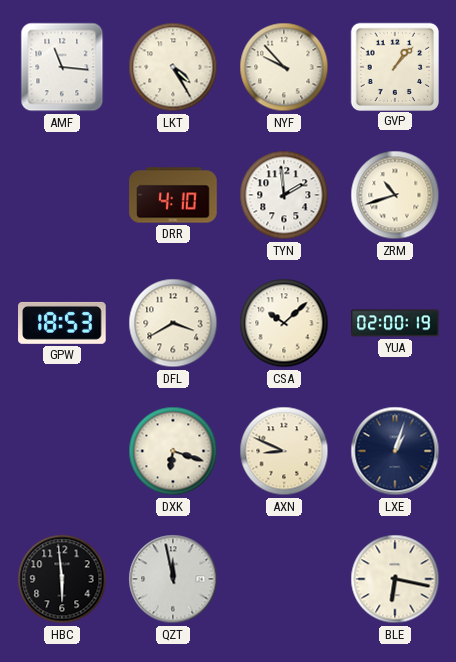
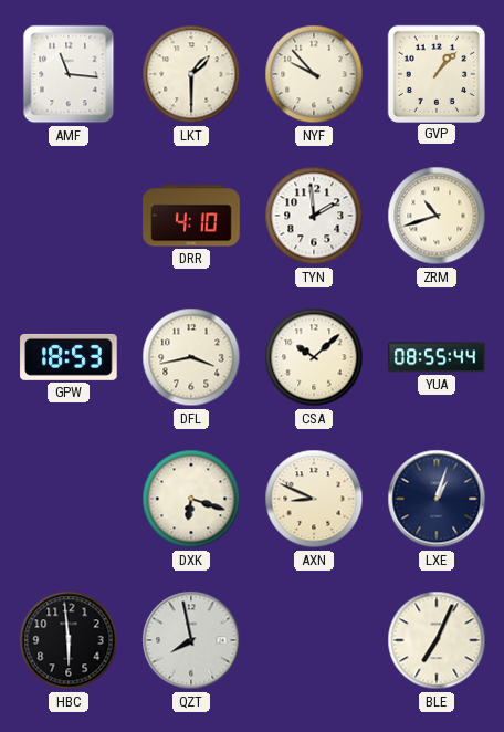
LKT: 4:25 -> 1:30
DFL: 3:40 -> 3:43
YUA: 02:00 -> 08:55
QZT: 11:58 -> 7:58
BLE: 6:17 -> 7:04
